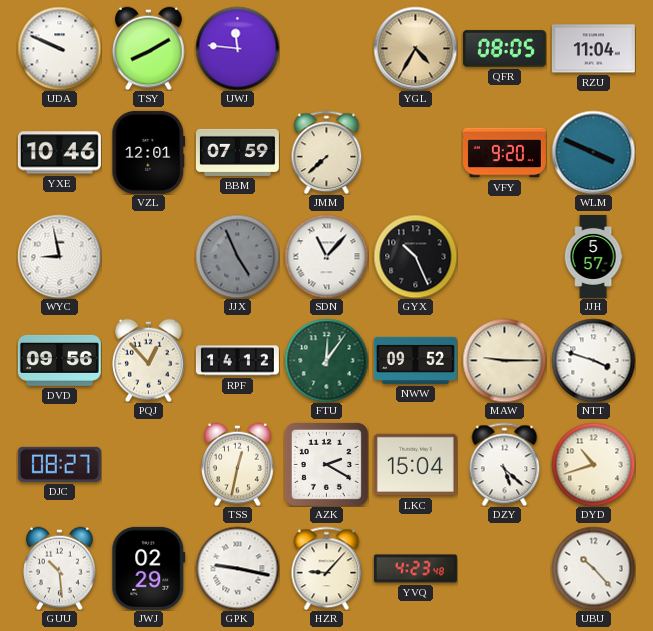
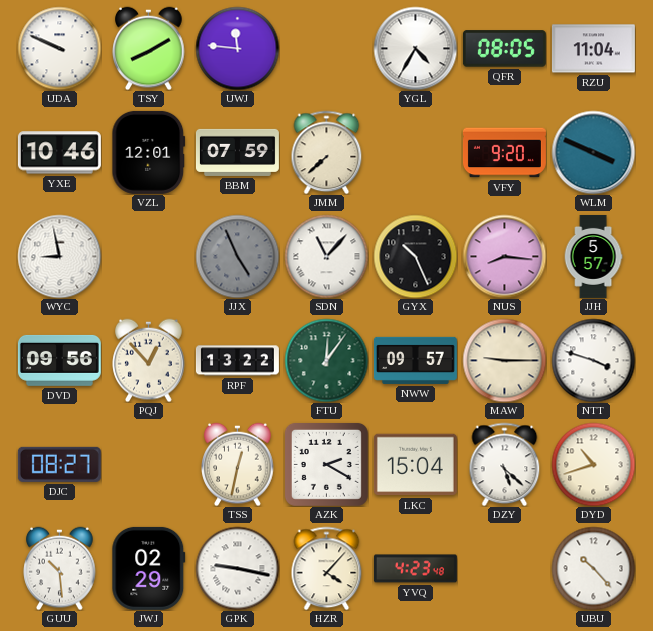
YGL dial: champagne -> white
NUS: none -> 8:16
RPF: 14:12 -> 13:22
NWW: 09:52 -> 09:57
HZR: 9:07 -> 4:07
